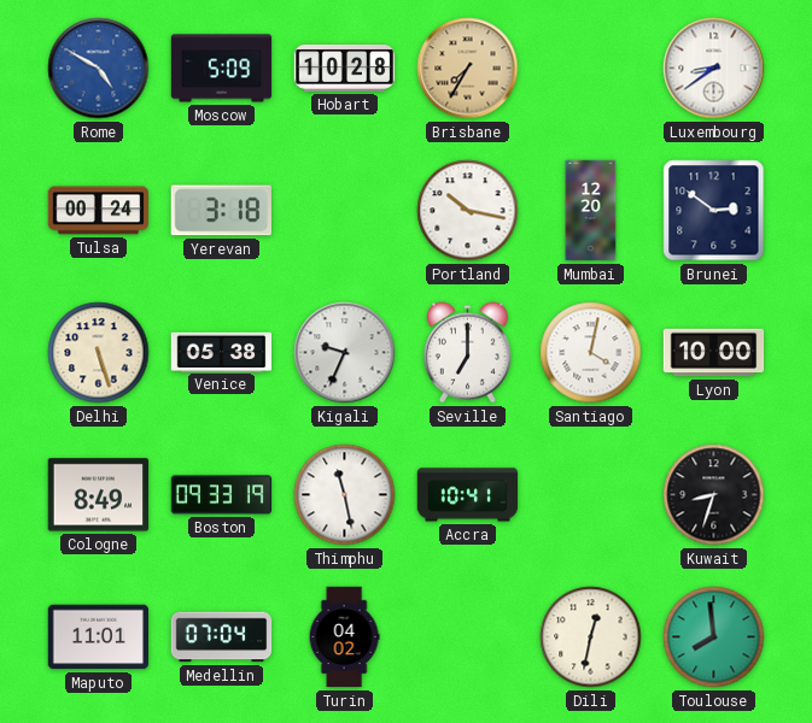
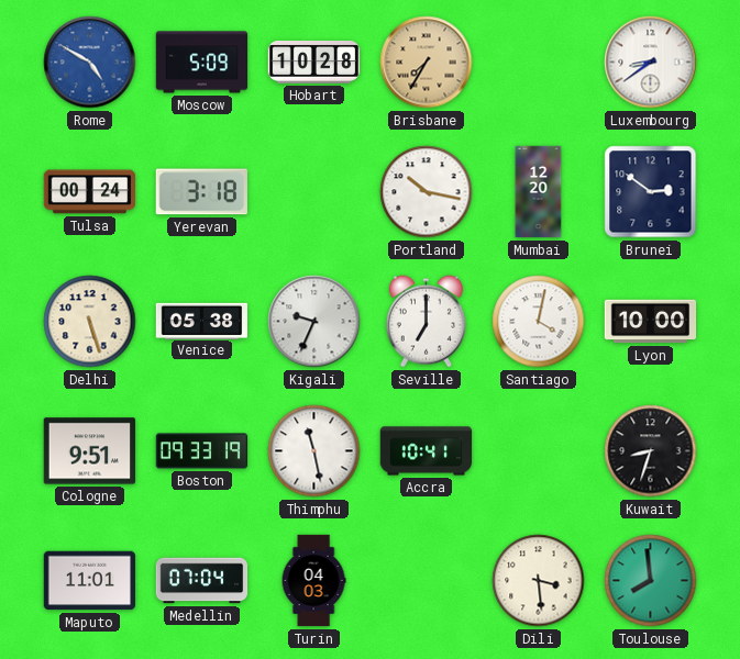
Cologne: 8:49 -> 9:51
Turin: 04:02 -> 04:03
Dili: 12:32 -> 3:29
